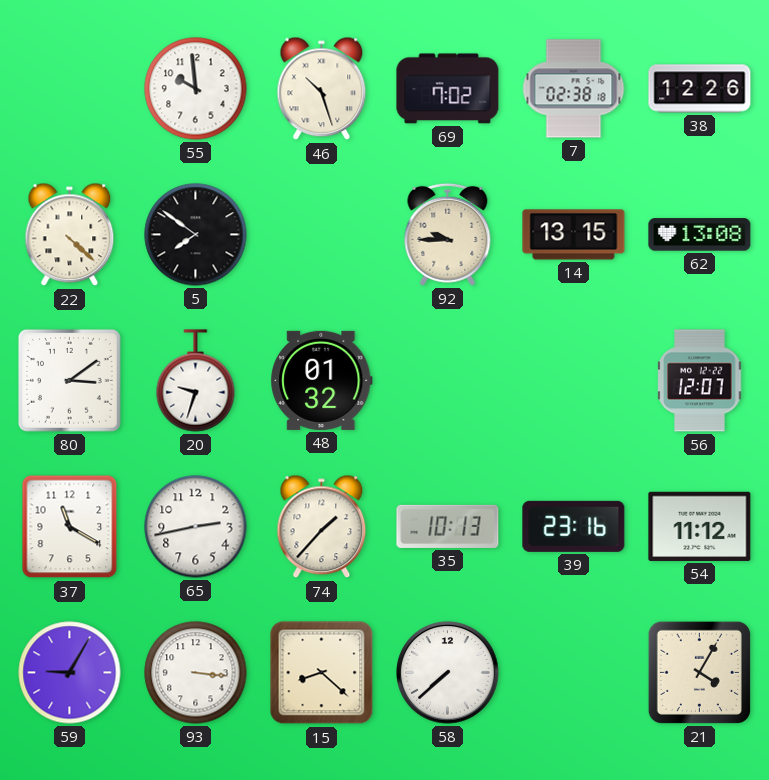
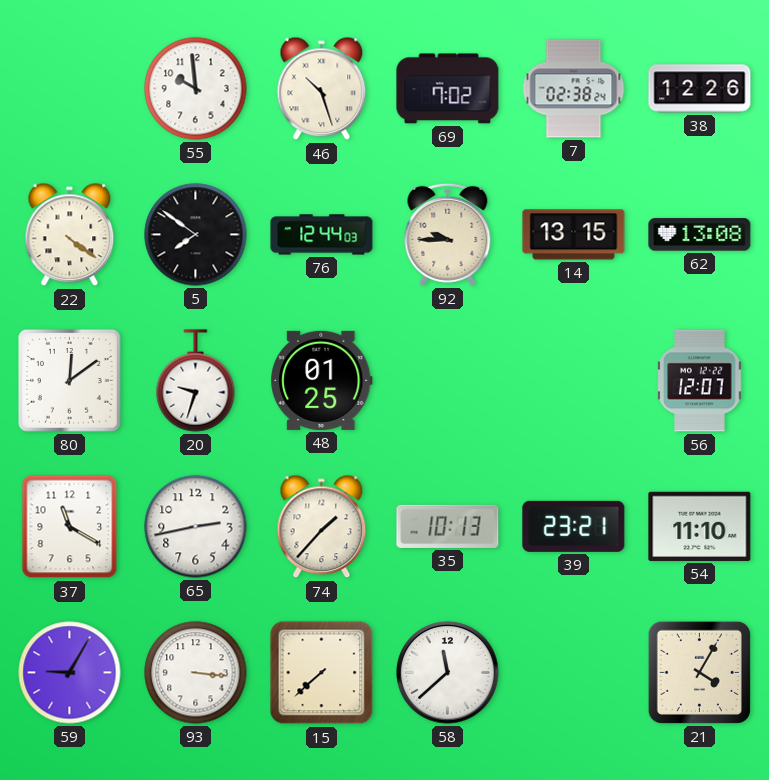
7: 02:38:18 -> 02:38:24
22: 4:22 -> 4:21
76: none -> 12:44
80: 3:09 -> 12:09
48: 01:32 -> 01:25
39: 23:16 -> 23:21
54: 11:12 -> 11:10
15: 8:22 -> 7:38
58: 7:38 -> 11:38
